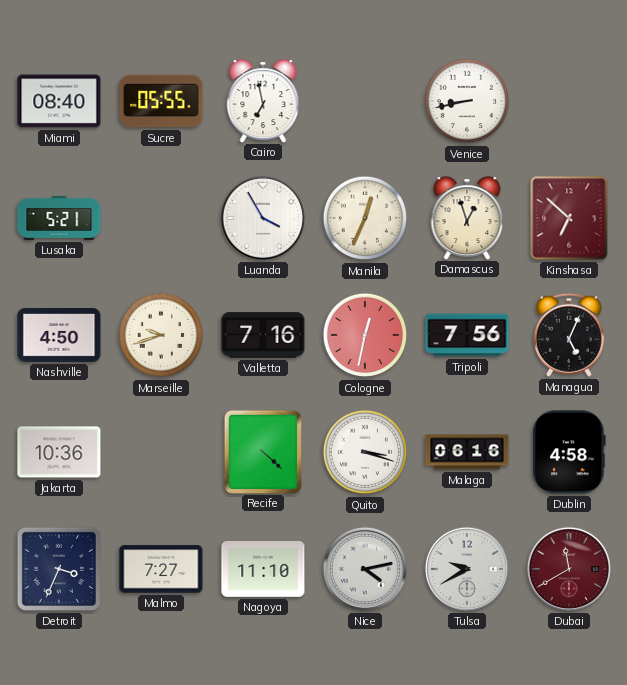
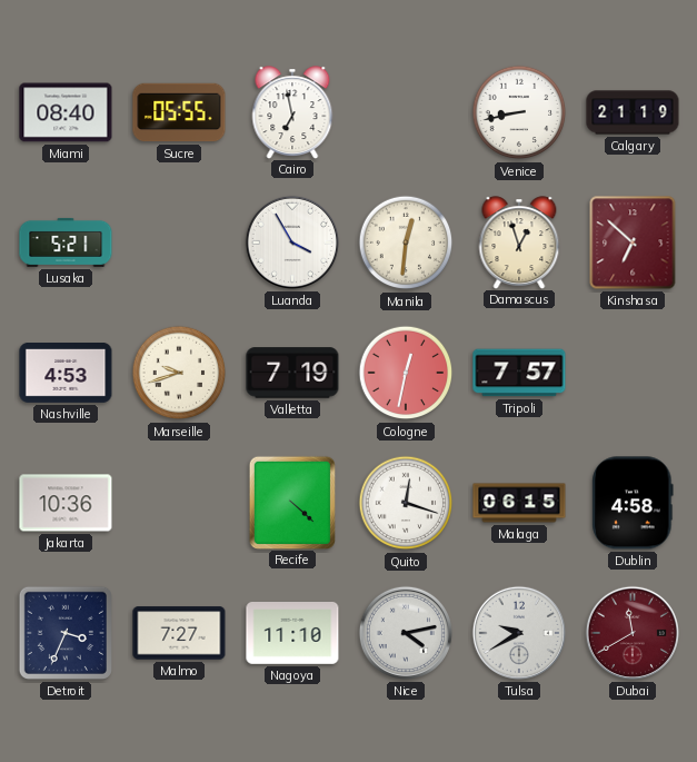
Calgary: none -> 21:19
Manila: 12:34 -> 12:31
Nashville: 4:50 -> 4:53
Valletta: 7:16 -> 7:19
Tripoli: 7:56 -> 7:57
Managua: 5:04 -> none
Quito: 3:18 -> 12:18
Malaga: 06:16 -> 06:15
